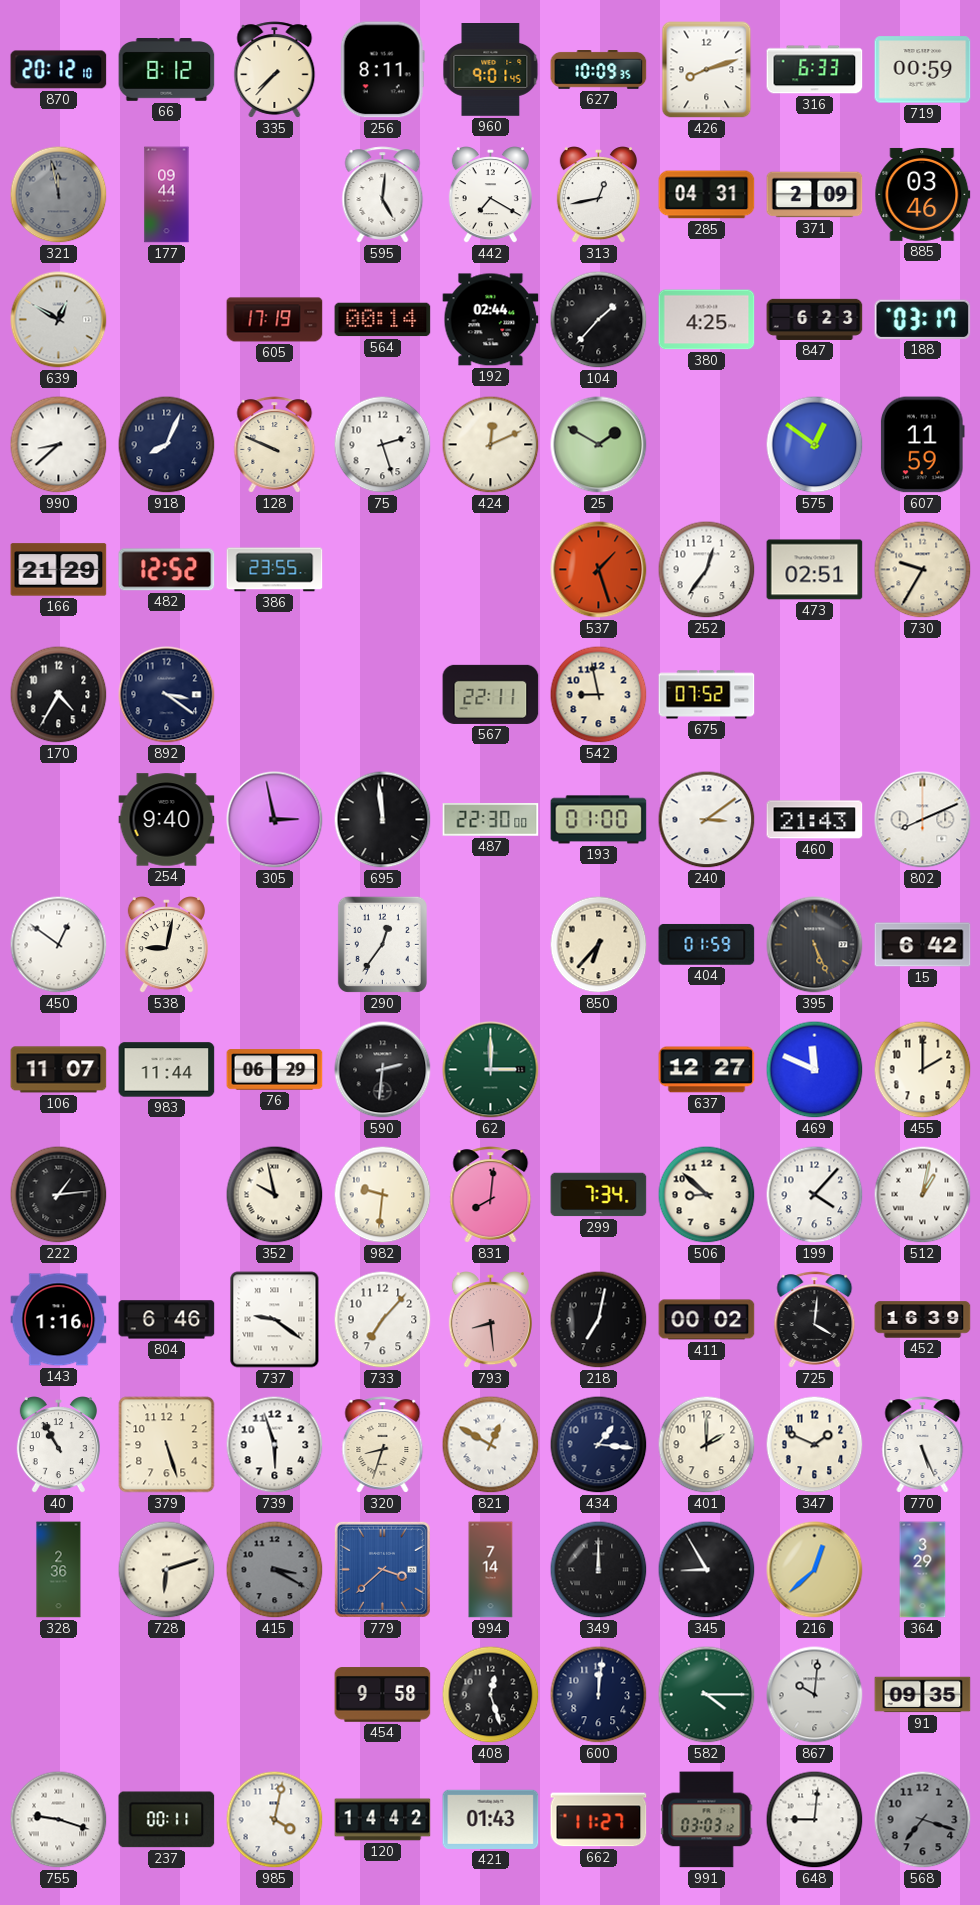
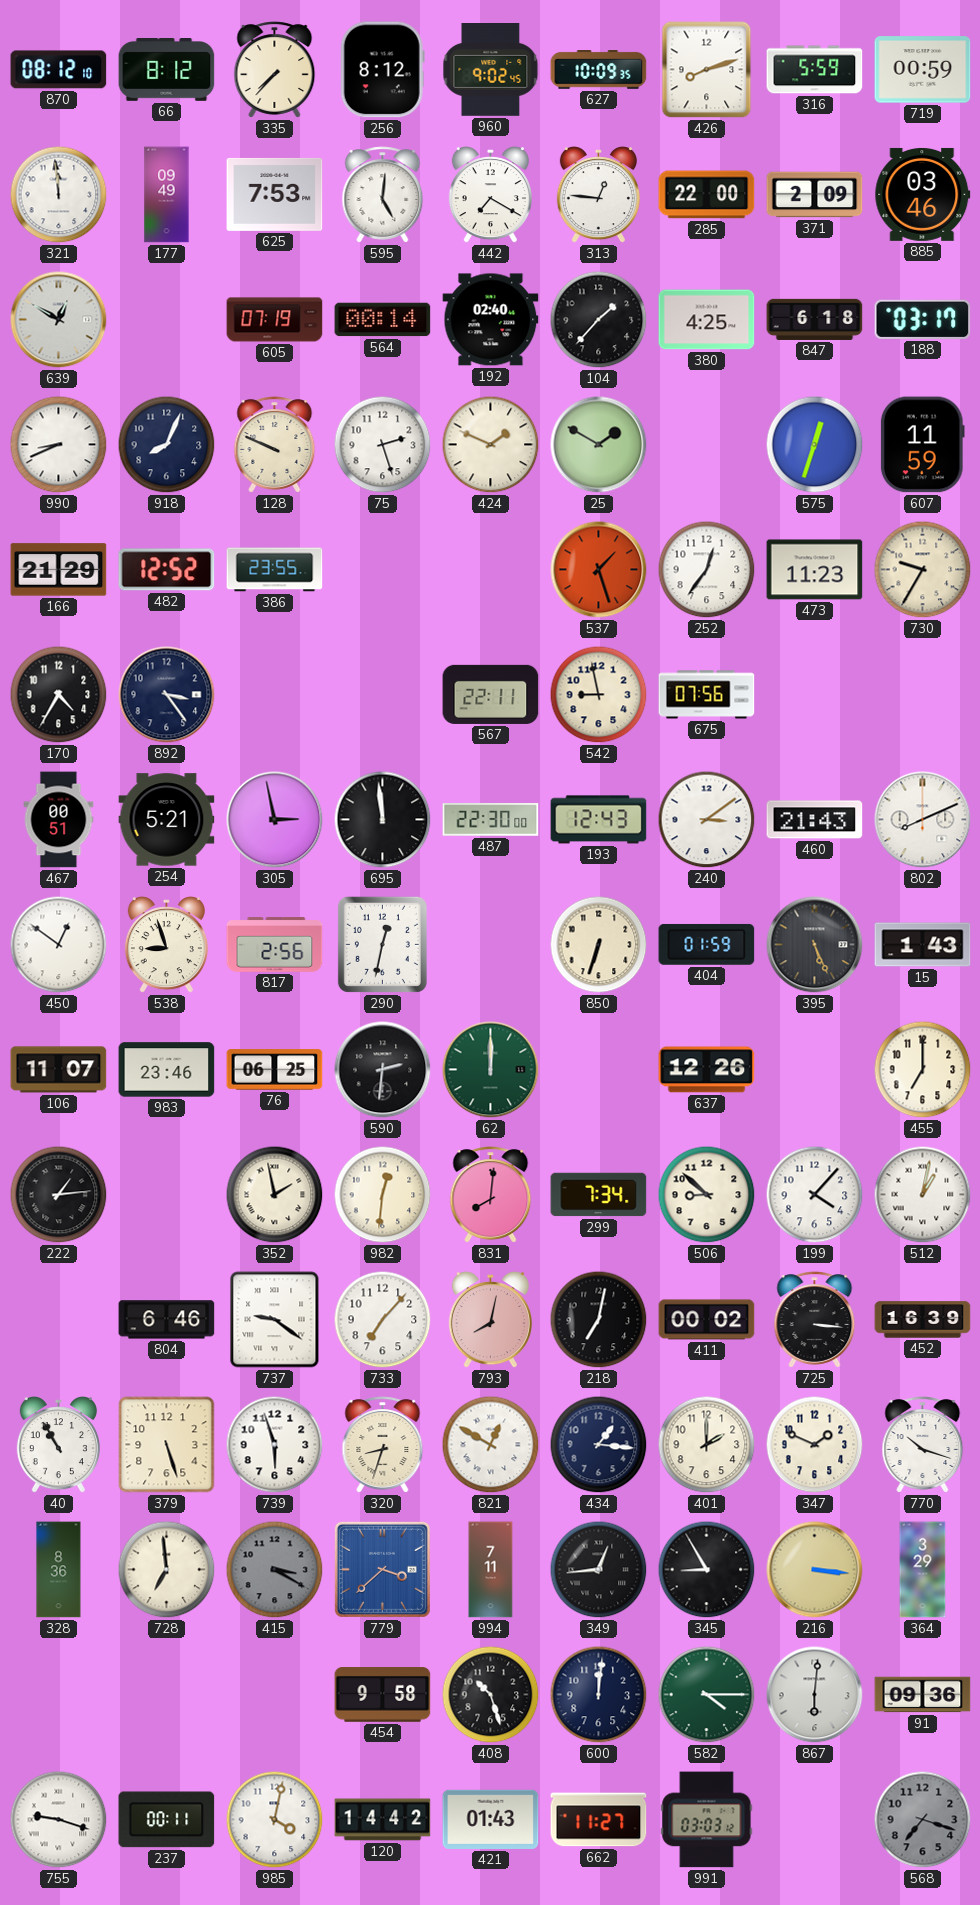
870: 20:12 -> 08:12
256: 8:11 -> 8:12
960: 9:01 -> 9:02
316: 6:33 -> 5:59
321: 11:58 -> 11:59
321 dial: grey -> white
177: 09:44 -> 09:49
625: none -> 7:53
313: 12:43 -> 12:46
285: 04:31 -> 22:00
605: 17:19 -> 07:19
192: 02:44 -> 02:40
847: 6:23 -> 6:18
990: 8:38 -> 8:41
424: 12:11 -> 1:49
575: 12:51 -> 12:33
473: 02:51 -> 11:23
892: 3:21 -> 3:24
675: 07:52 -> 07:56
467: none -> 00:51
254: 9:40 -> 5:21
193: 01:00 -> 12:43
538: 9:02 -> 8:57
817: none -> 2:56
290: 12:36 -> 12:32
850: 6:37 -> 6:33
15: 6:42 -> 1:43
983: 11:44 -> 23:46
76: 06:29 -> 06:25
62: 3:00 -> 12:00
637: 12:27 -> 12:26
469: 11:49 -> none
455: 2:00 -> 7:00
352: 9:58 -> 1:58
982: 9:31 -> 12:31
143: 1:16 -> none
793: 8:29 -> 8:02
725: 4:01 -> 3:16
770: 5:26 -> 10:18
328: 2:36 -> 8:36
728: 6:12 -> 6:59
994: 7:14 -> 7:11
349: 12:00 -> 12:44
216: 12:38 -> 3:16
408: 12:27 -> 10:27
867: 10:01 -> 6:01
91: 09:35 -> 09:36
648: 9:01 -> none
